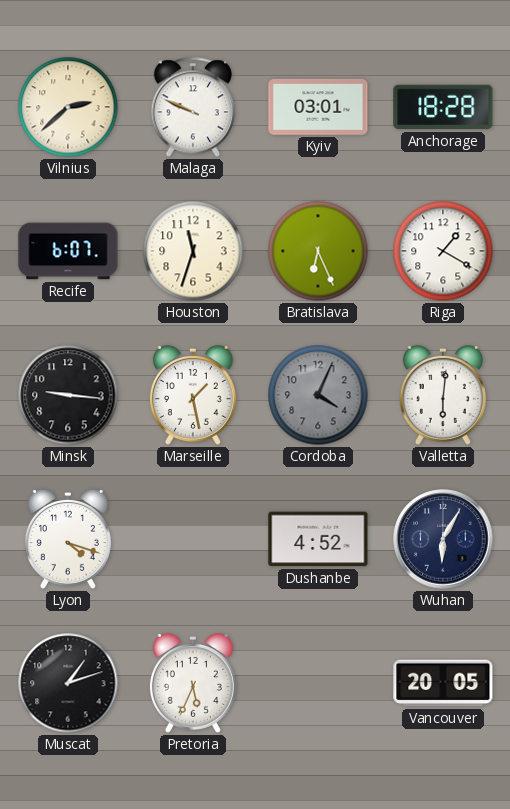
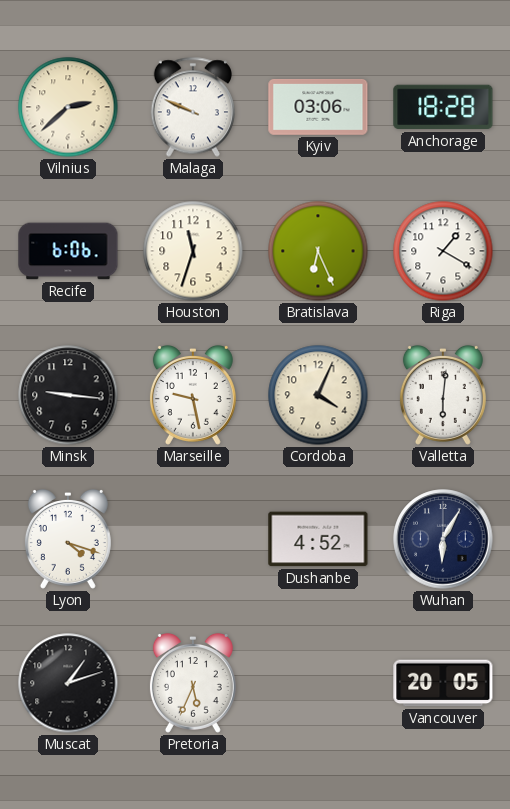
Kyiv: 03:01 -> 03:06
Recife: 6:07 -> 6:06
Marseille: 1:28 -> 9:28
Cordoba dial: grey -> cream
